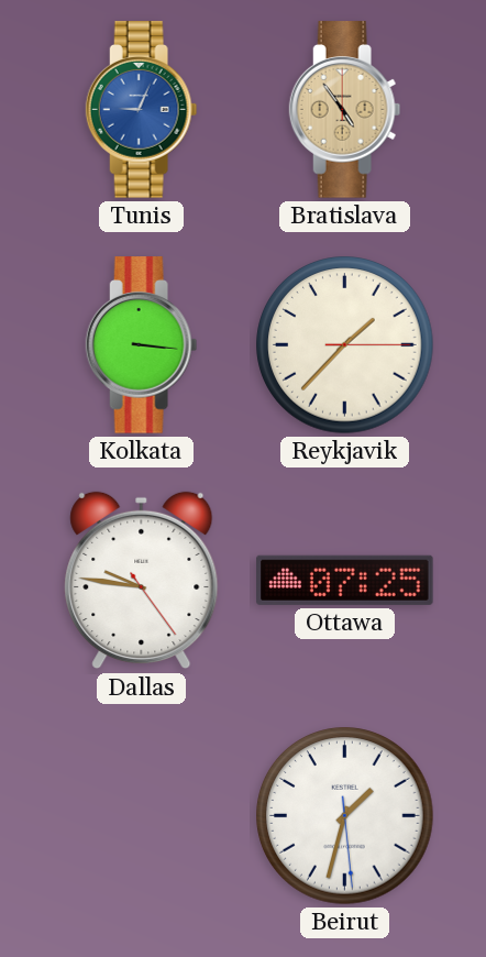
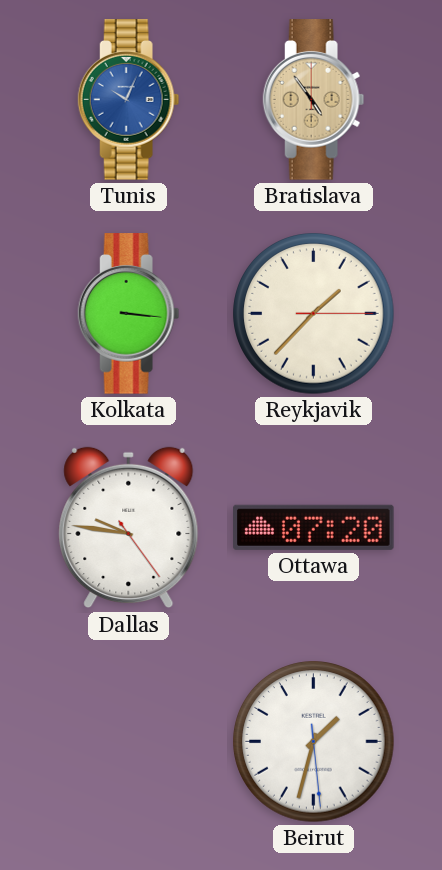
Tunis: 9:04 -> 10:04
Ottawa: 07:25 -> 07:20
